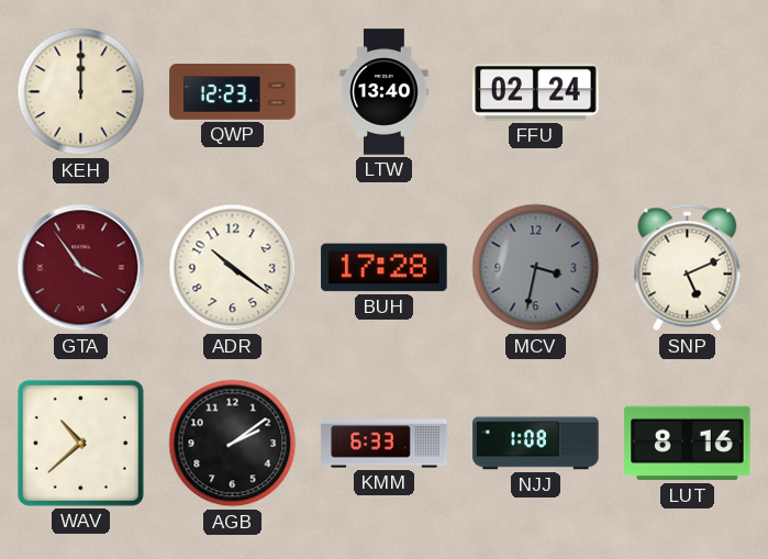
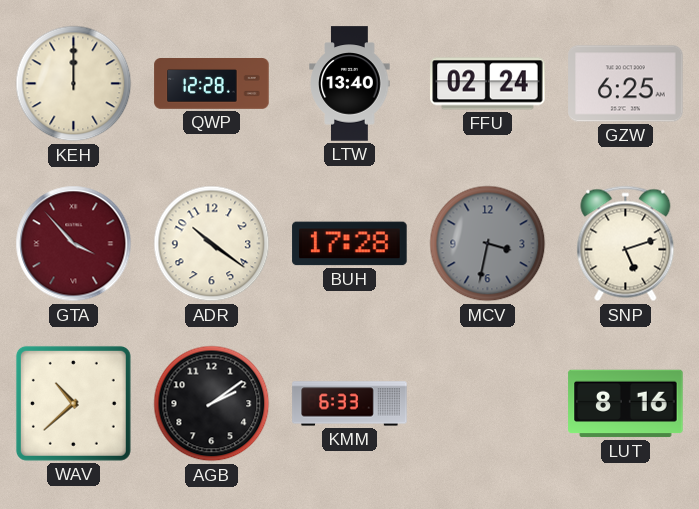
QWP: 12:23 -> 12:28
GZW: none -> 6:25
GTA: 3:54 -> 3:53
SNP: 5:11 -> 5:12
NJJ: 1:08 -> none
